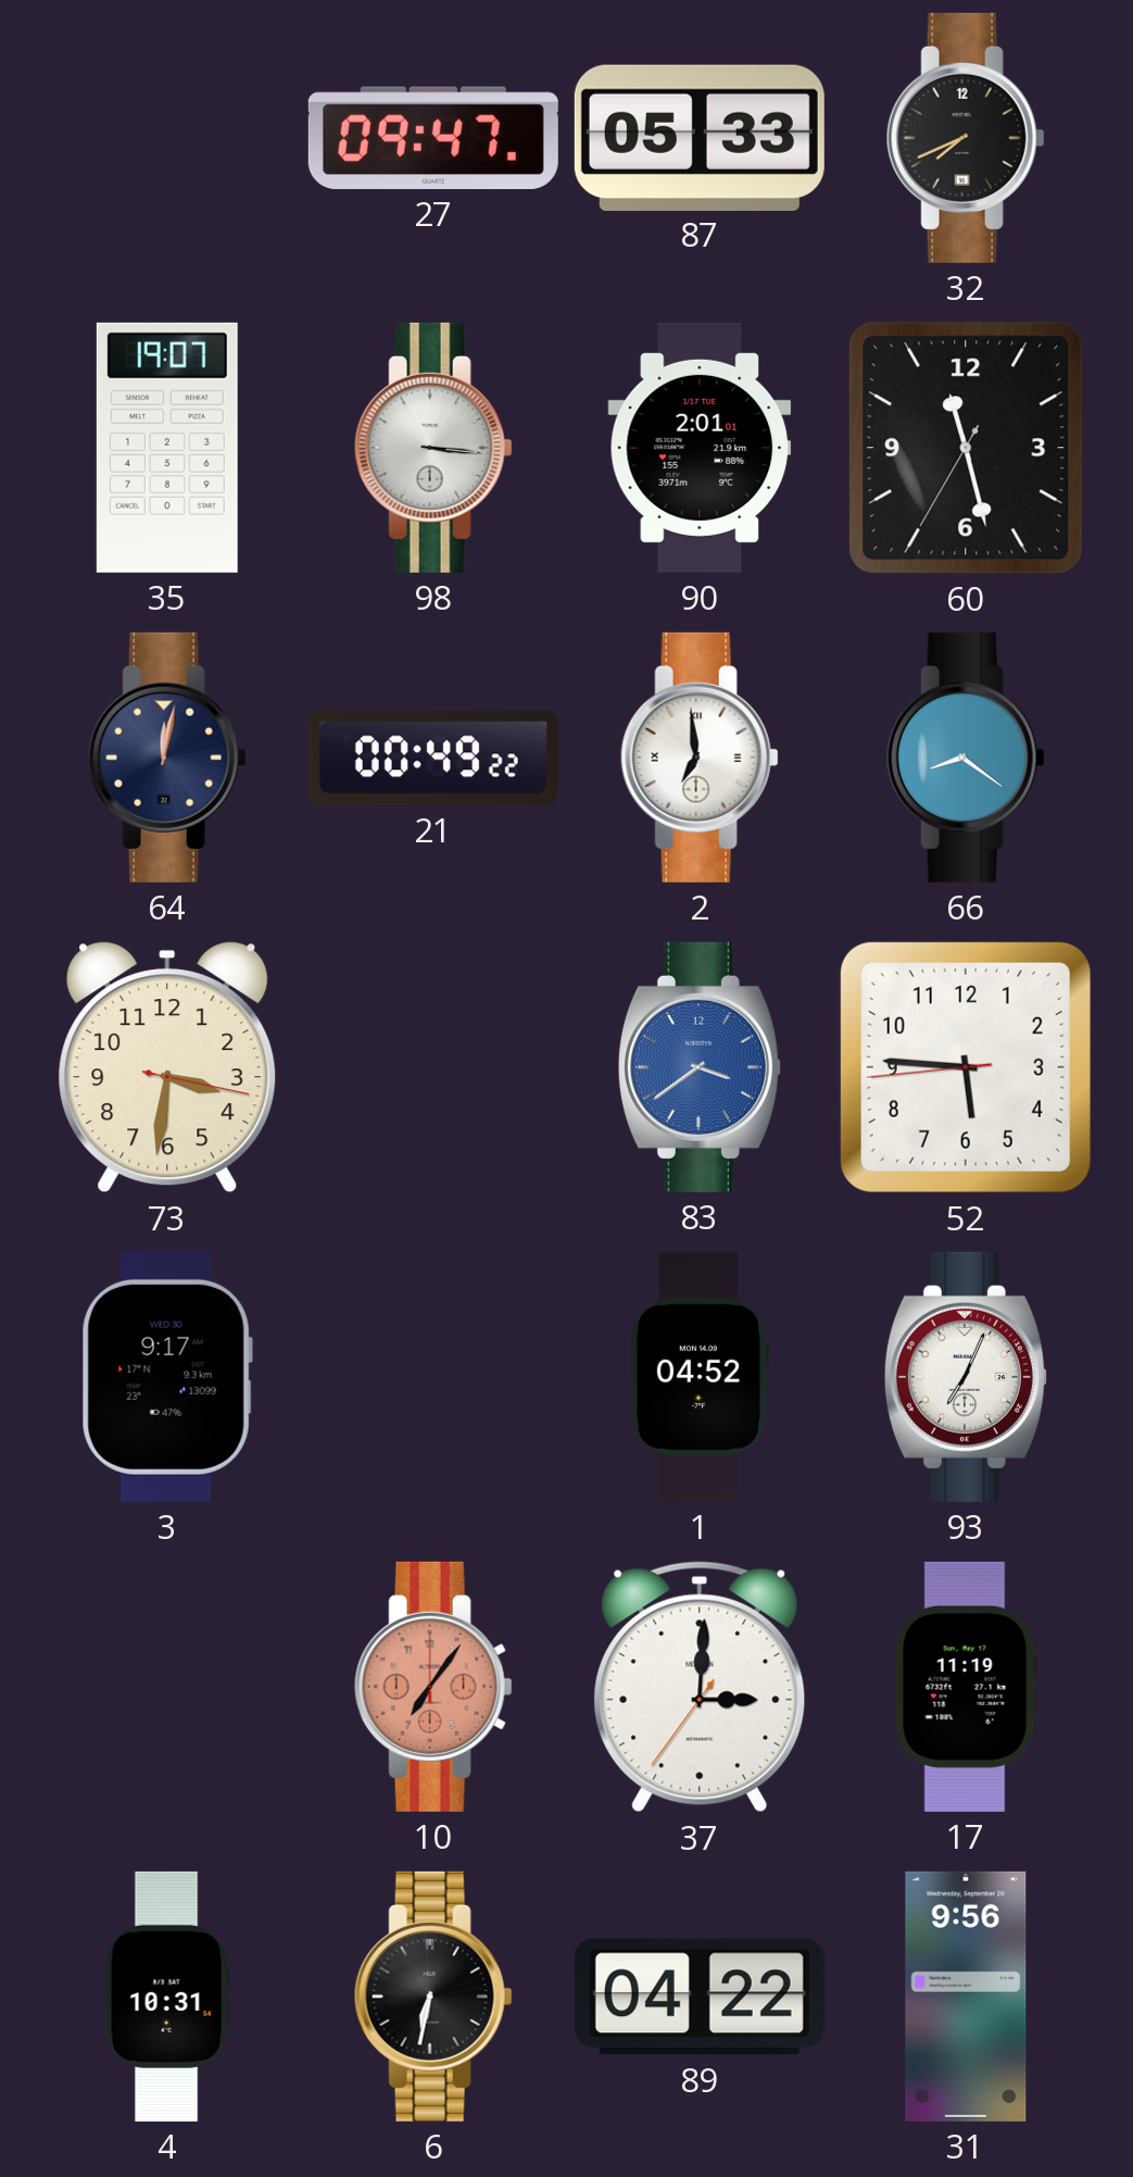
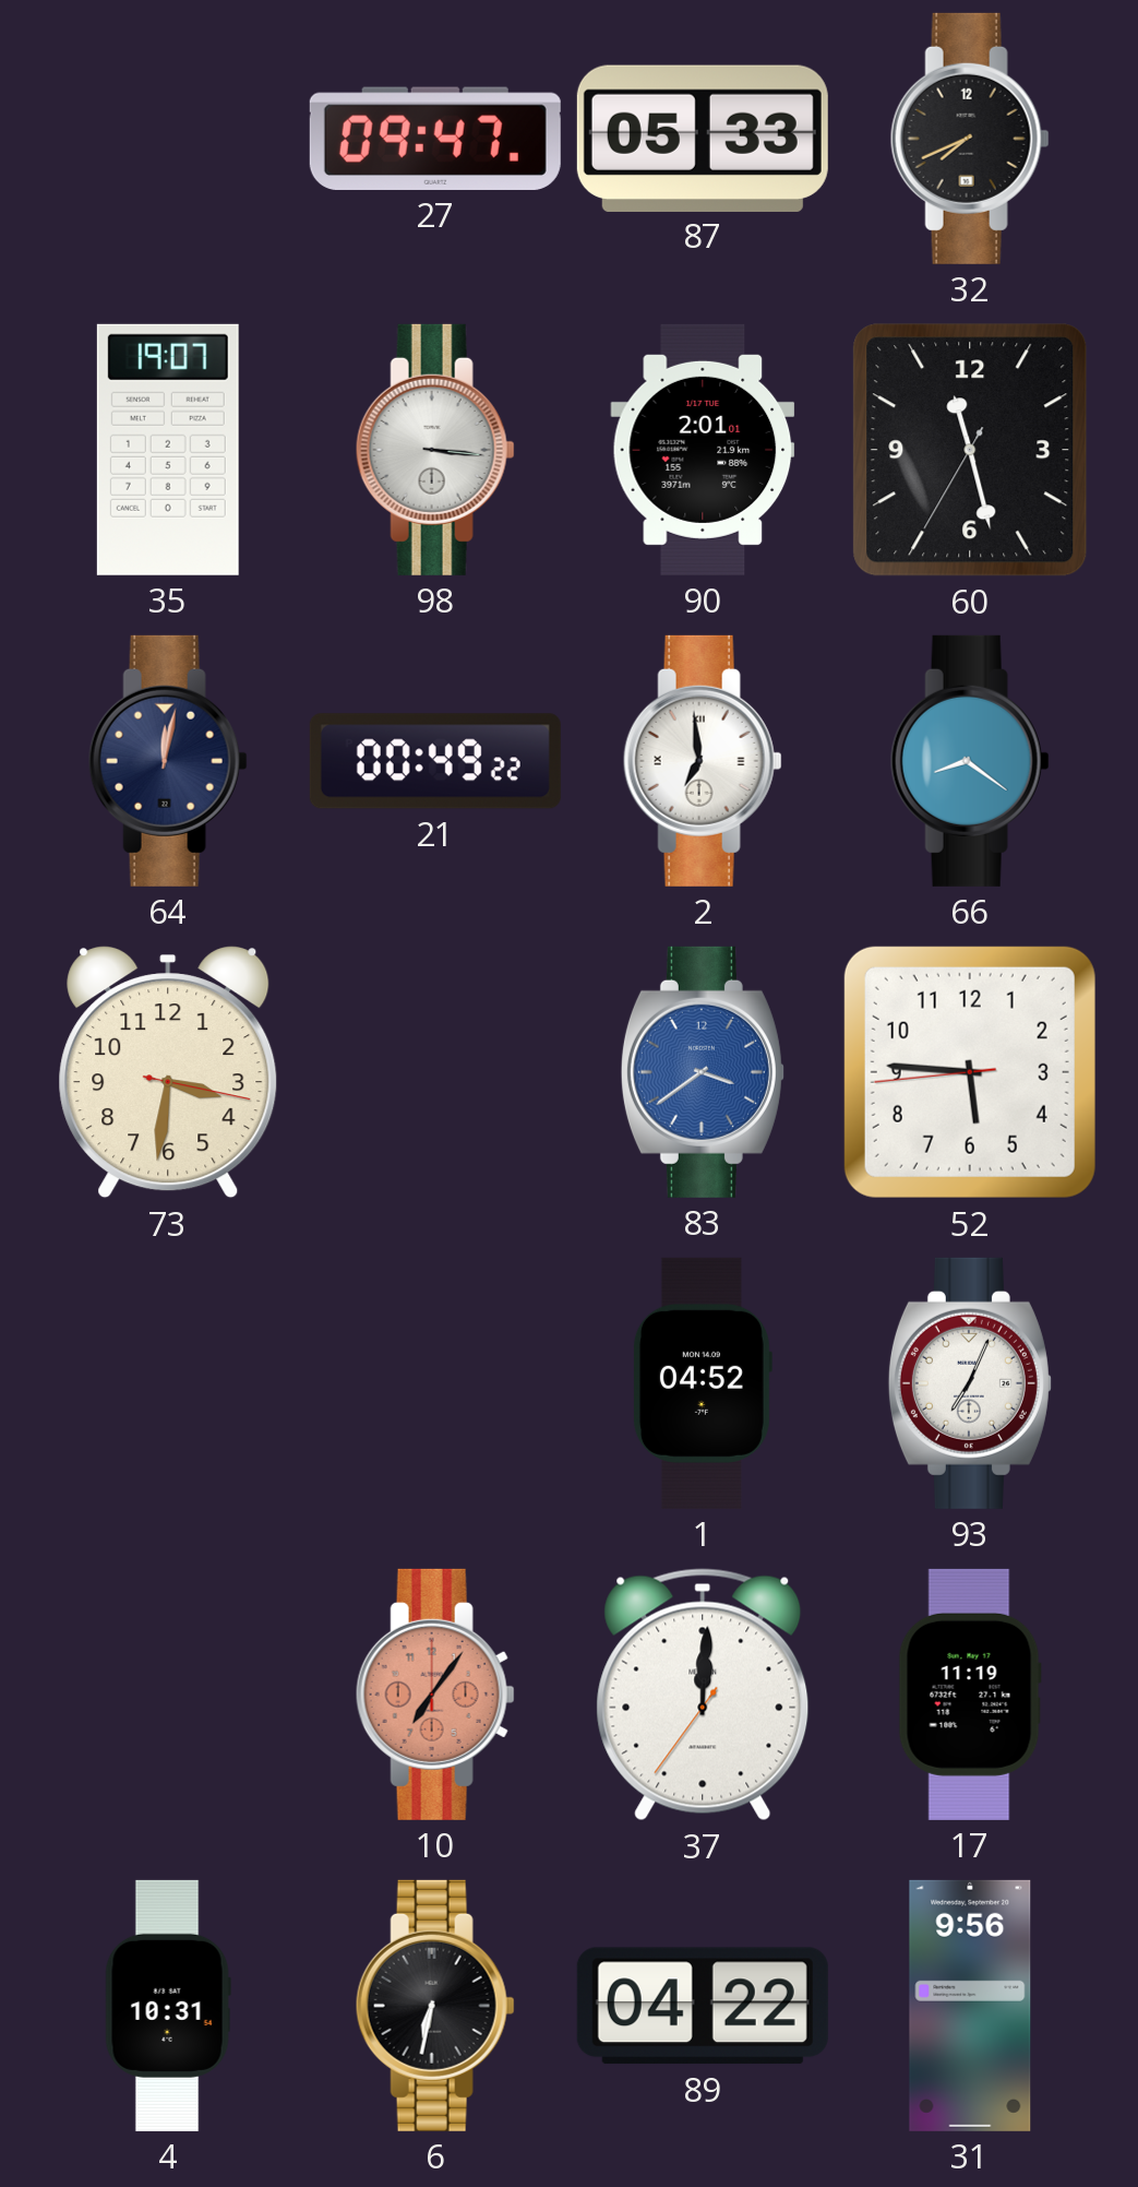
3: 9:17 -> none
37: 3:00 -> 12:00
